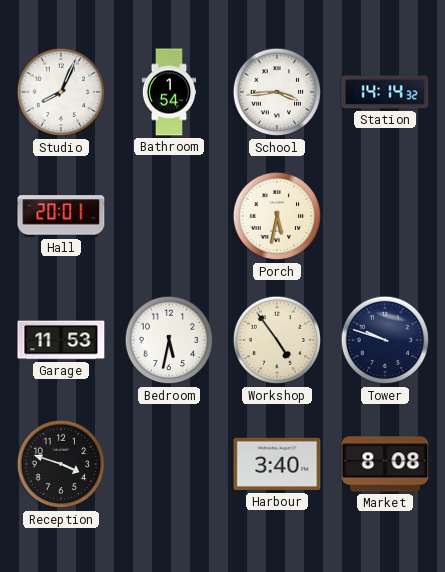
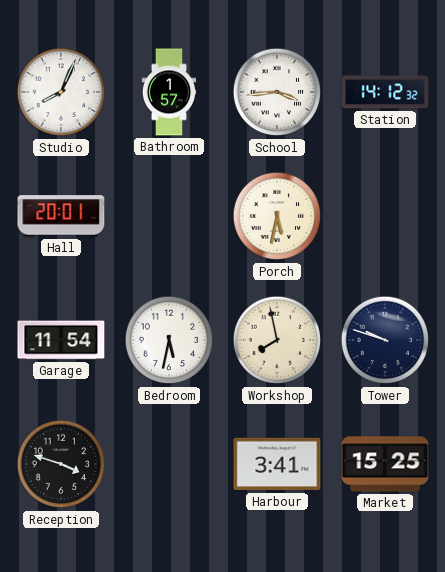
Bathroom: 1:54 -> 1:57
Station: 14:14 -> 14:12
Garage: 11:53 -> 11:54
Workshop: 4:54 -> 7:58
Harbour: 3:40 -> 3:41
Market: 8:08 -> 15:25
